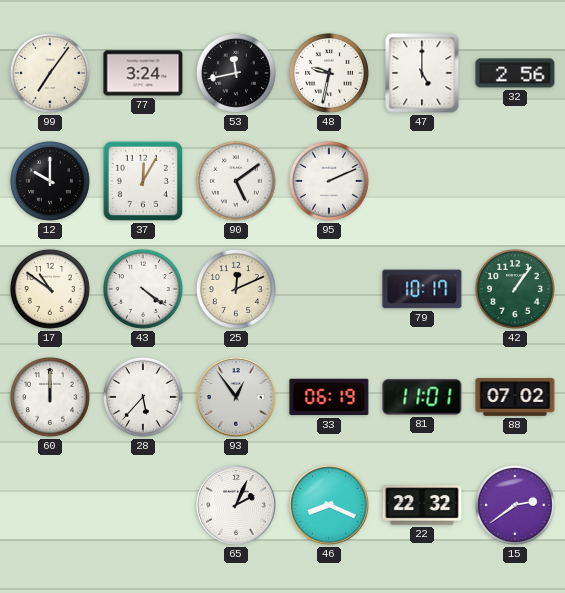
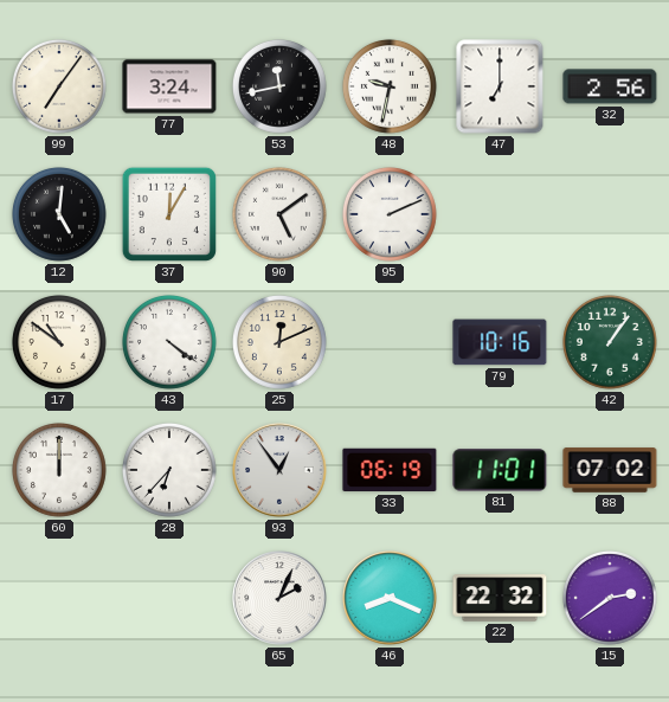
47: 5:00 -> 7:00
12: 10:00 -> 5:01
79: 10:17 -> 10:16
28: 5:37 -> 6:37
